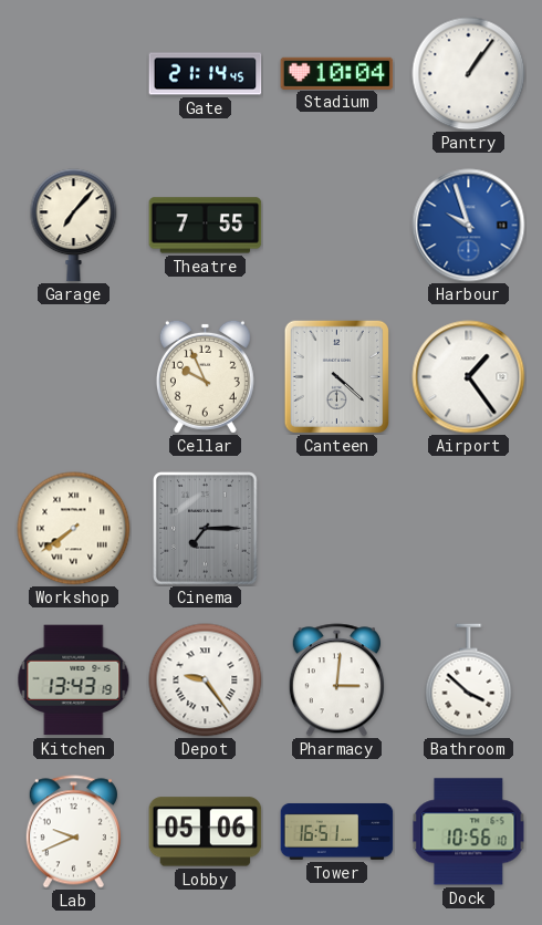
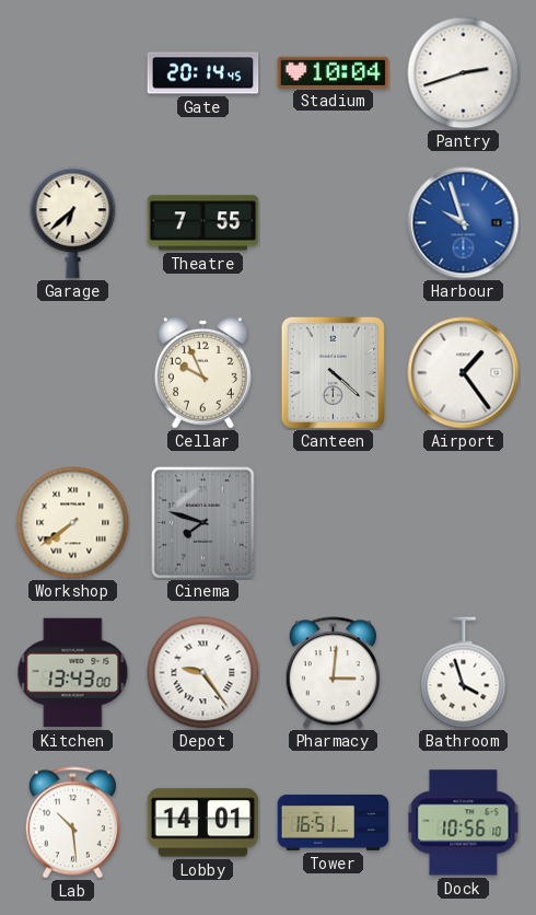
Gate: 21:14 -> 20:14
Pantry: 1:06 -> 2:42
Garage: 7:07 -> 6:38
Cinema: 7:15 -> 7:48
Kitchen: 13:43:19 -> 13:43:00
Bathroom: 3:52 -> 3:57
Lab: 9:41 -> 10:29
Lobby: 05:06 -> 14:01
